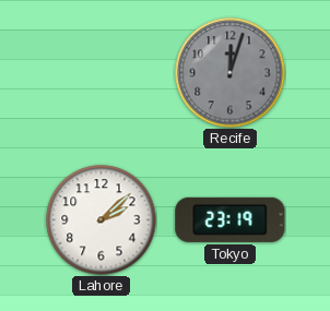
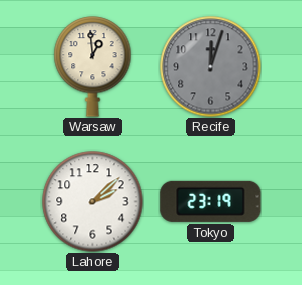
Warsaw: none -> 12:59
